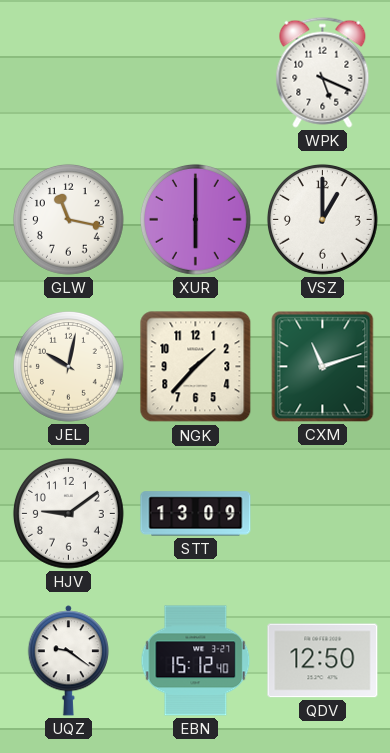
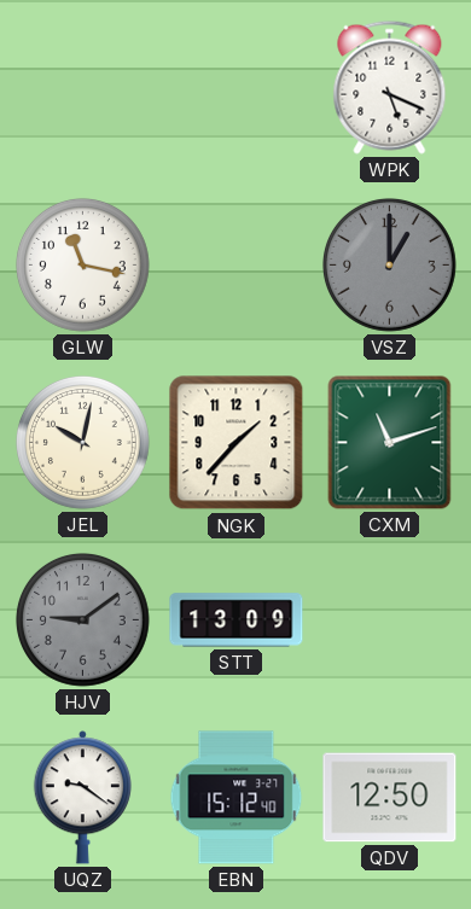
XUR: 6:00 -> none
VSZ dial: white -> grey
HJV dial: white -> grey
